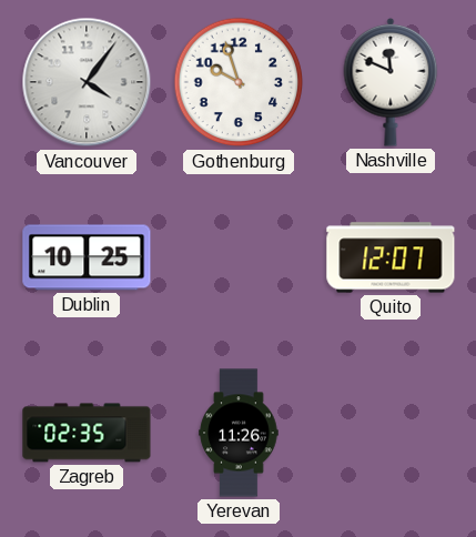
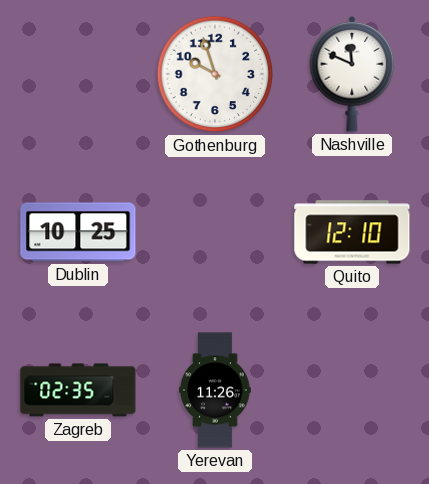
Vancouver: 4:06 -> none
Quito: 12:07 -> 12:10
